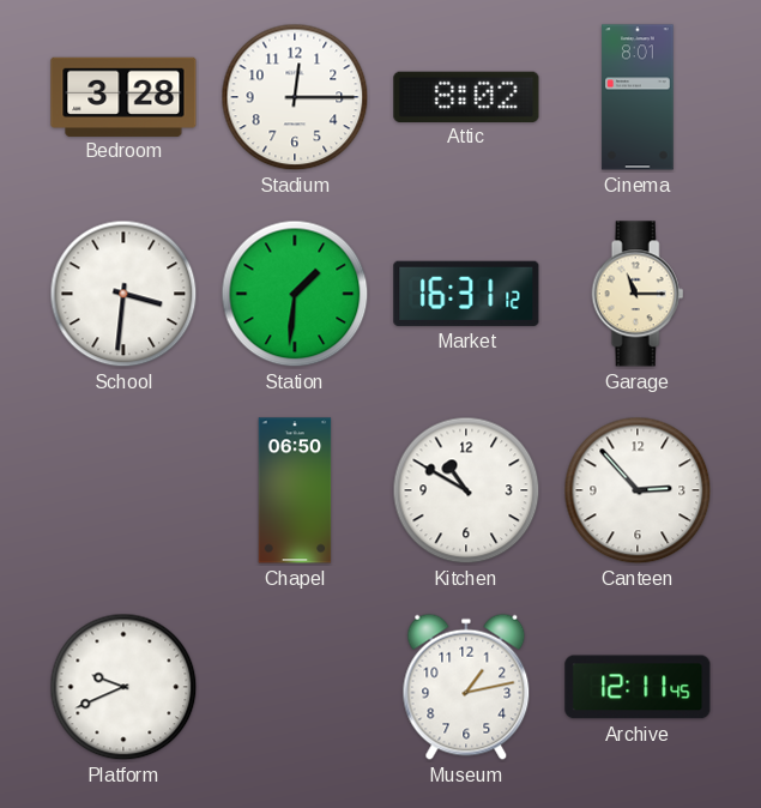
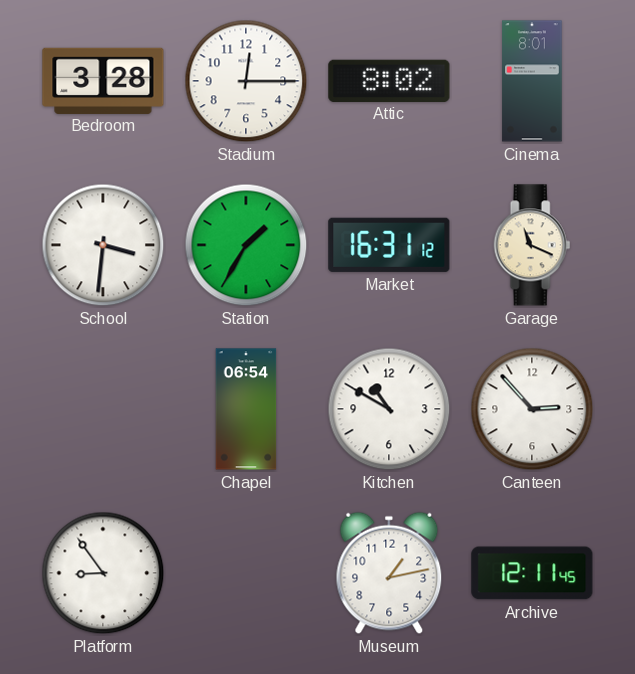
Station: 1:31 -> 1:35
Garage: 11:15 -> 11:19
Chapel: 06:50 -> 06:54
Platform: 9:41 -> 8:54
